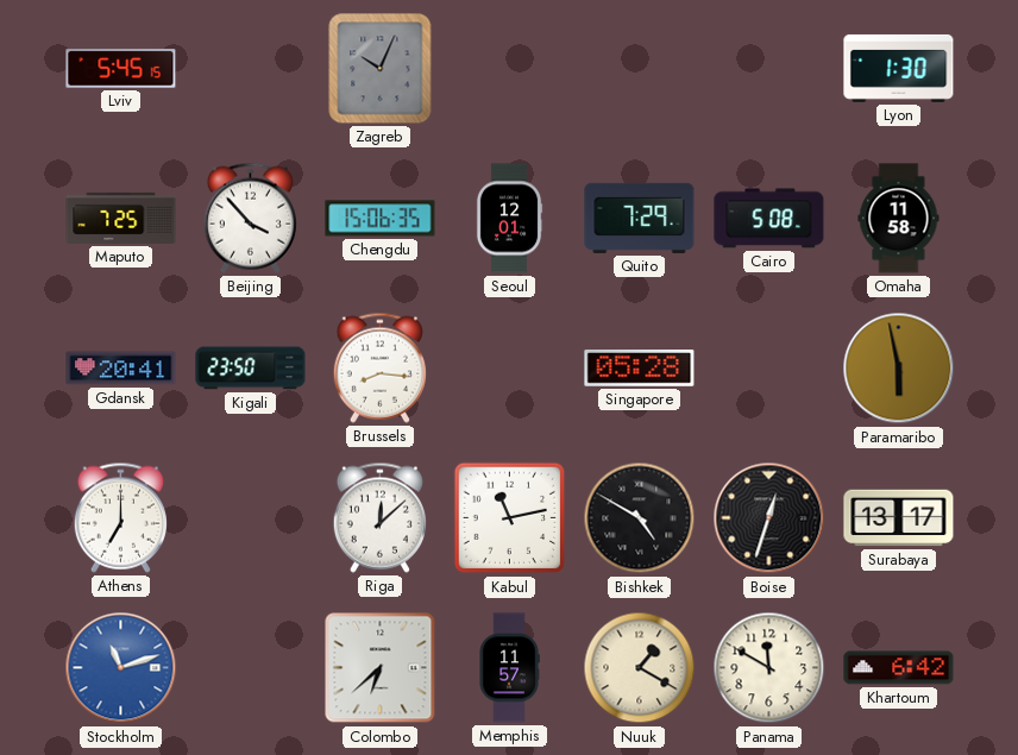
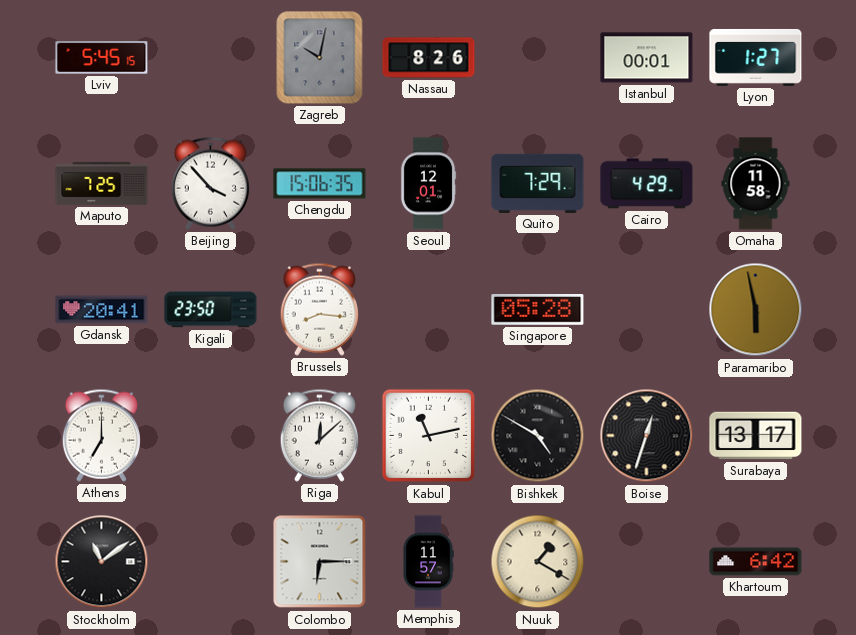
Zagreb: 10:04 -> 10:02
Nassau: none -> 8:26
Istanbul: none -> 00:01
Lyon: 1:30 -> 1:27
Cairo: 5:08 -> 4:29
Stockholm: 11:12 -> 11:09
Stockholm dial: blue -> black
Colombo: 6:38 -> 6:15
Panama: 11:50 -> none
